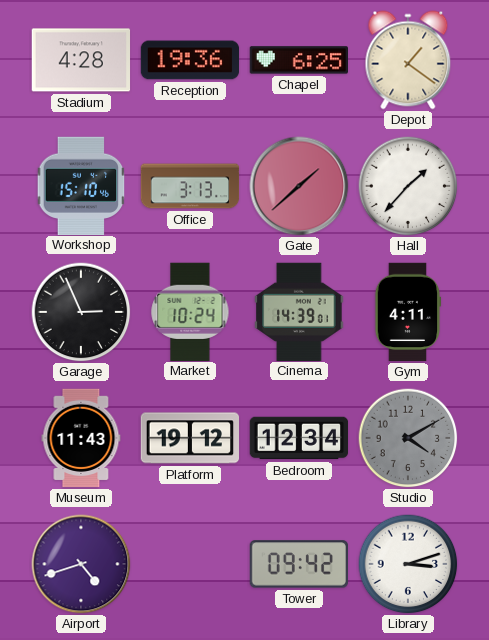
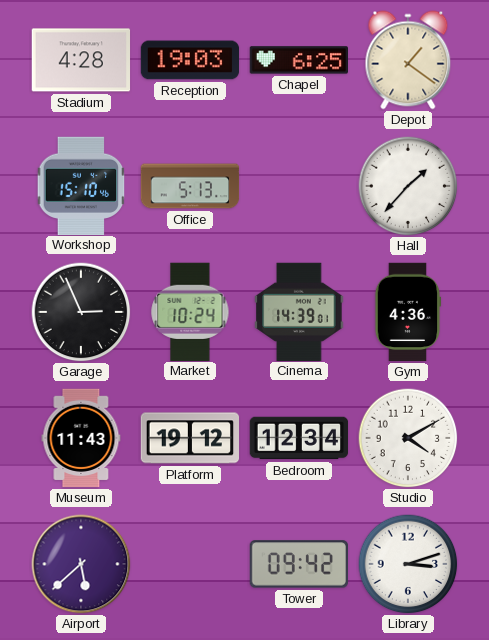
Reception: 19:36 -> 19:03
Office: 3:13 -> 5:13
Gate: 1:38 -> none
Gym: 4:11 -> 4:36
Studio dial: grey -> white
Airport: 4:42 -> 5:38
